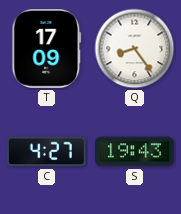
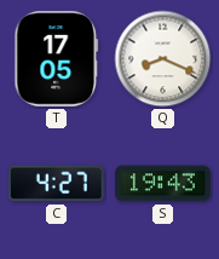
T: 17:09 -> 17:05
Q: 8:24 -> 8:19
